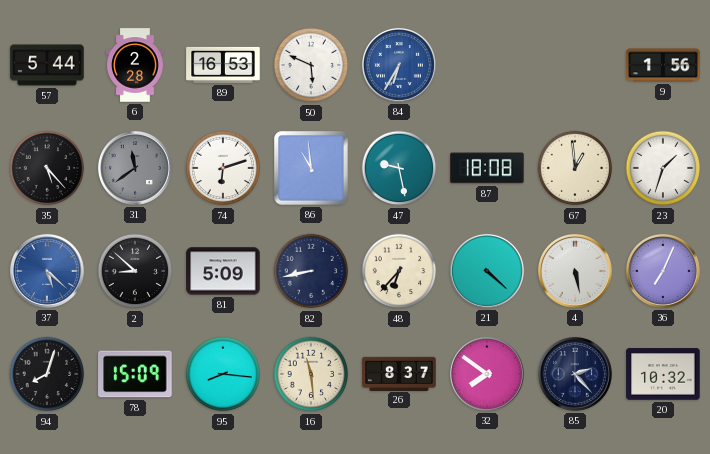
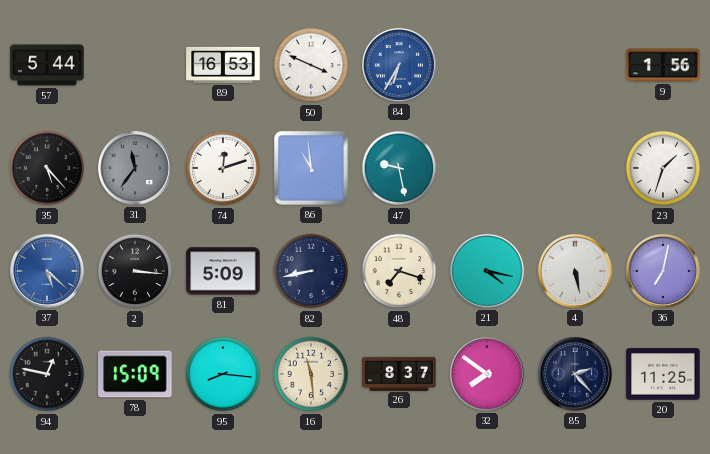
6: 2:28 -> none
50: 5:49 -> 3:49
31: 11:39 -> 11:36
74: 6:12 -> 12:12
87: 18:08 -> none
67: 12:59 -> none
2: 8:52 -> 3:16
48: 6:37 -> 7:18
21: 4:22 -> 4:17
36: 7:04 -> 7:02
94: 8:03 -> 12:47
20: 10:32 -> 11:25
